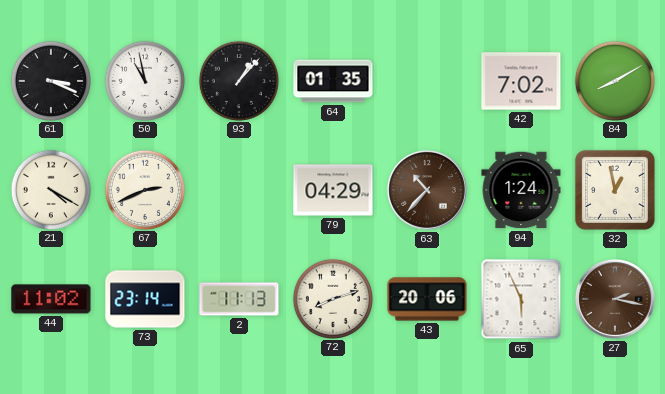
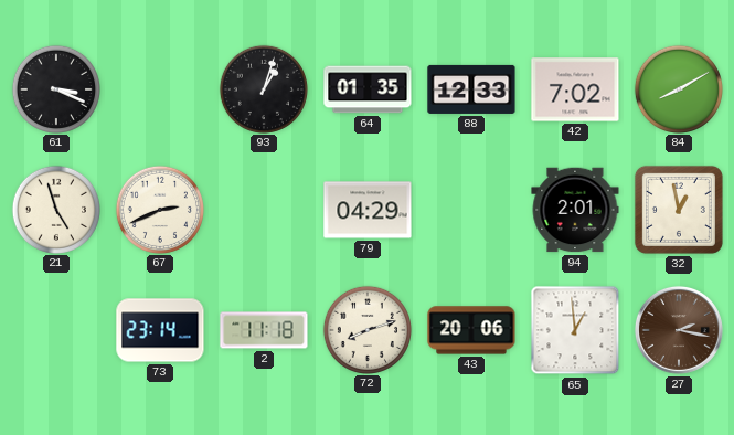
50: 10:58 -> none
93: 1:07 -> 1:03
88: none -> 12:33
21: 4:20 -> 4:57
63: 10:37 -> none
94: 1:24 -> 2:01
44: 11:02 -> none
2: 11:13 -> 11:18
65: 5:56 -> 12:59
